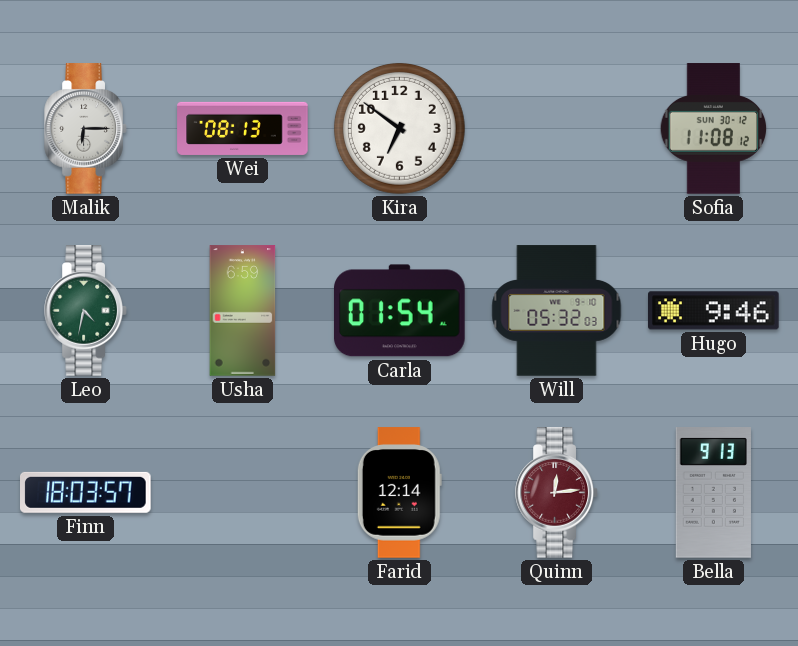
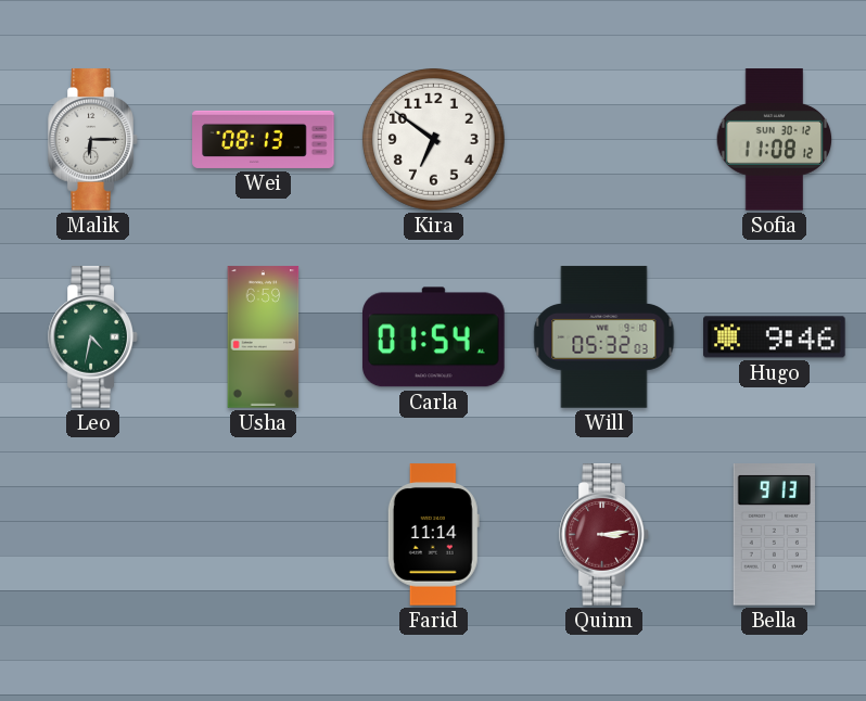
Finn: 18:03 -> none
Farid: 12:14 -> 11:14
Quinn: 12:14 -> 3:14
